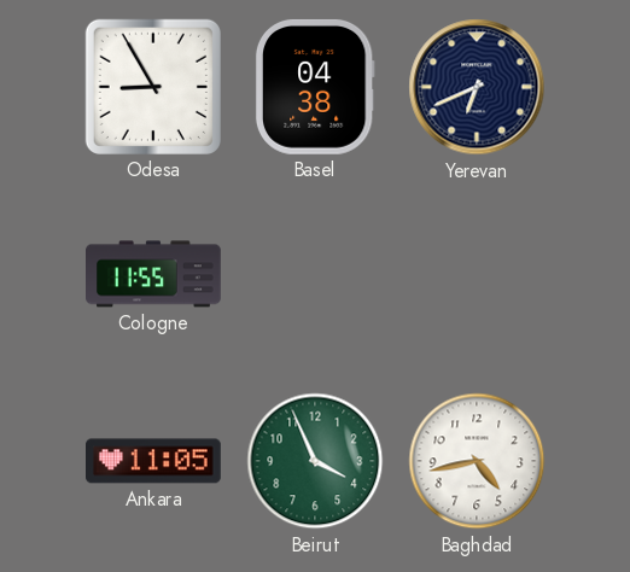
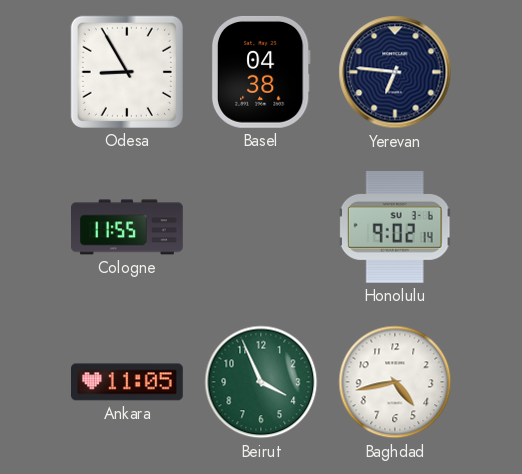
Yerevan: 6:41 -> 6:46
Honolulu: none -> 9:02
